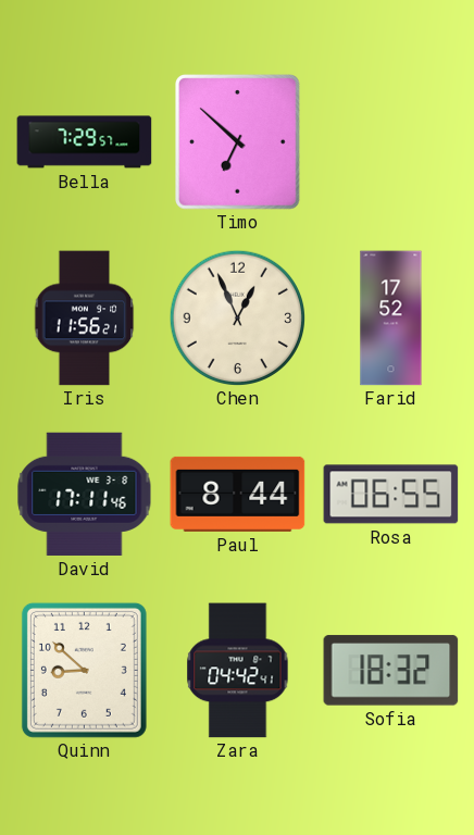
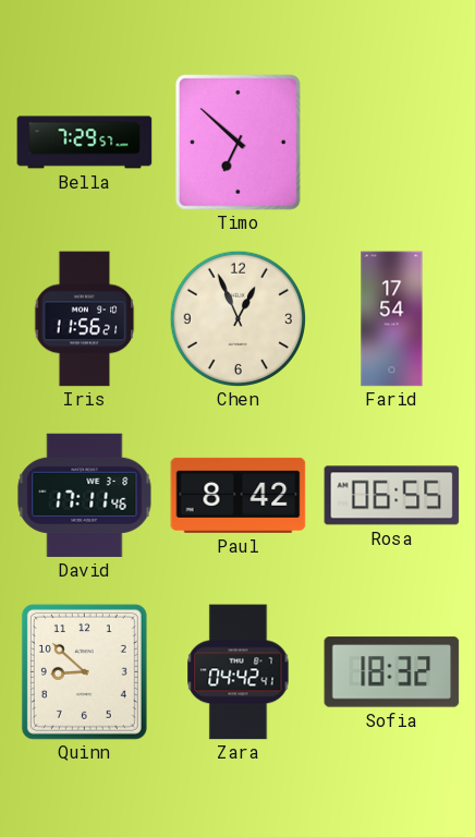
Farid: 17:52 -> 17:54
Paul: 8:44 -> 8:42
